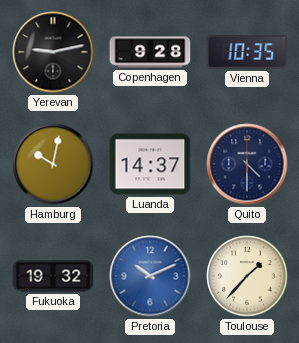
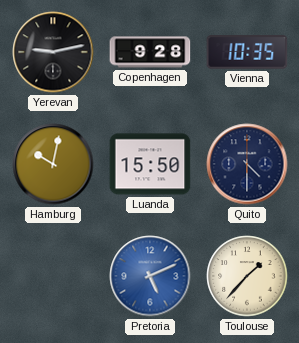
Luanda: 14:37 -> 15:50
Fukuoka: 19:32 -> none
Pretoria: 10:11 -> 5:11
